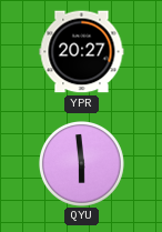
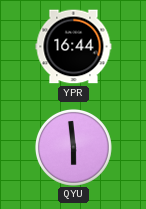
YPR: 20:27 -> 16:44
